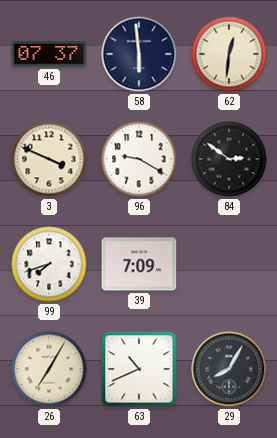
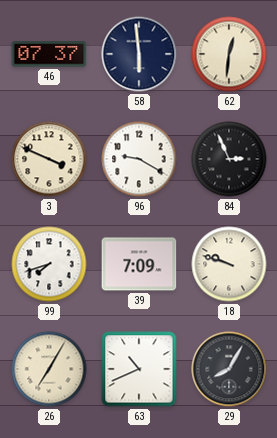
84: 2:51 -> 2:56
18: none -> 9:48
